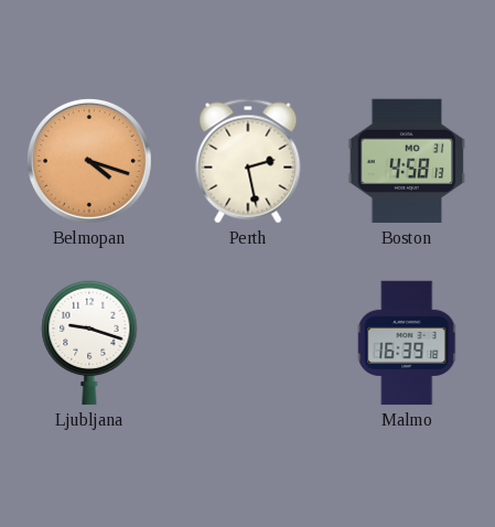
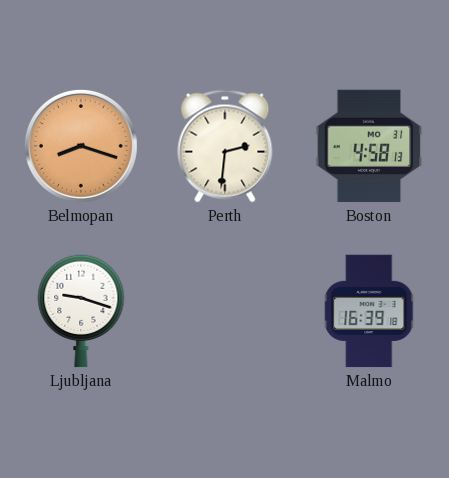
Belmopan: 4:18 -> 8:18
Perth: 2:28 -> 2:31
